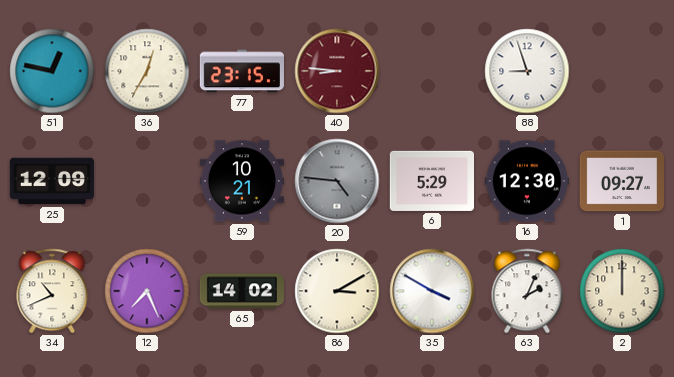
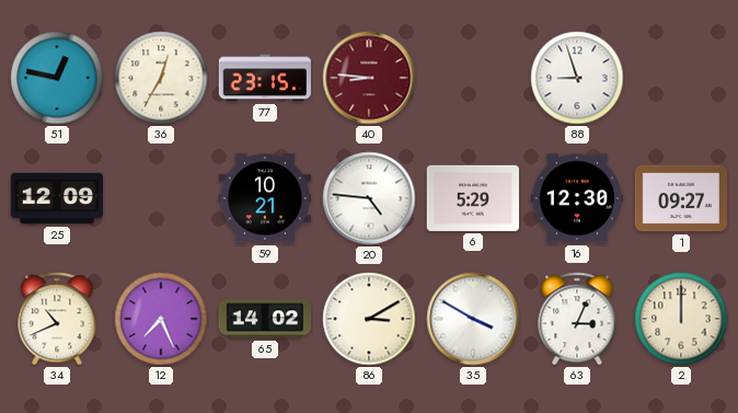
20 dial: grey -> white
63: 2:04 -> 3:04
